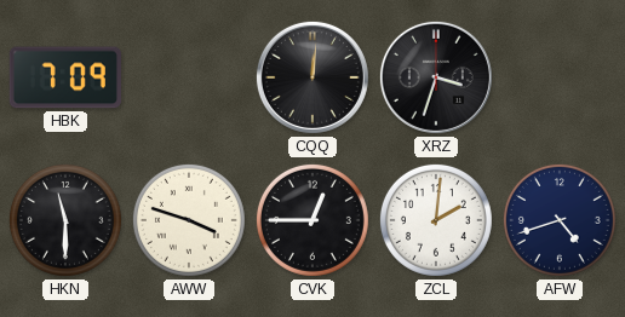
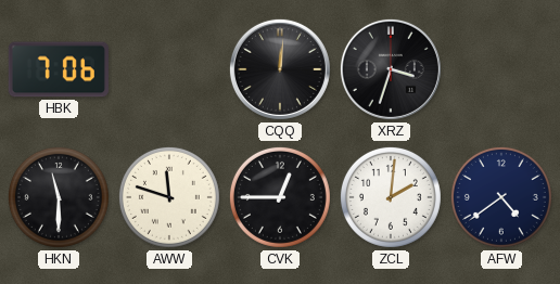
HBK: 7:09 -> 7:06
AWW: 3:48 -> 11:48
AFW: 4:42 -> 4:39
